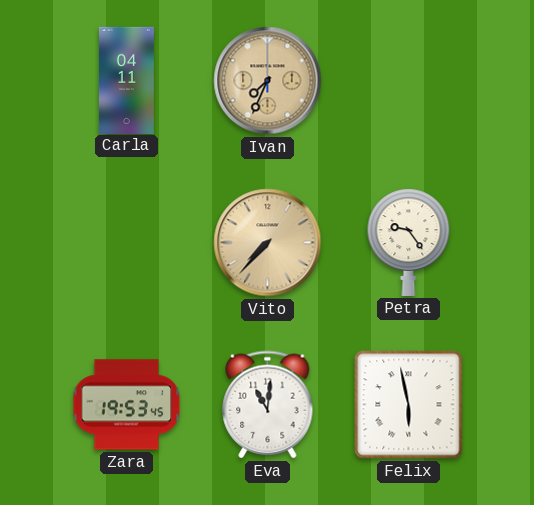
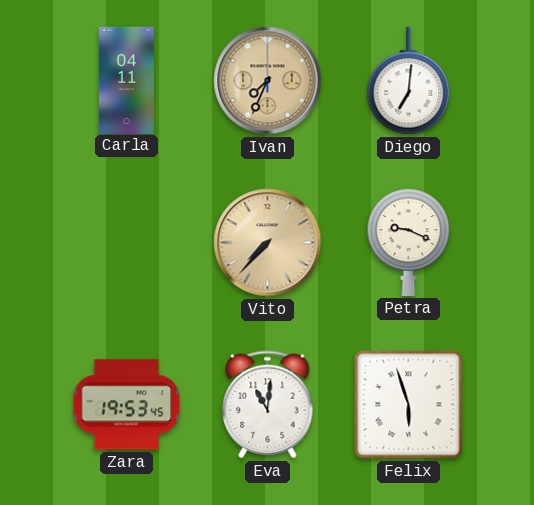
Diego: none -> 7:01
Petra: 9:24 -> 9:19
Felix: 5:58 -> 5:57
